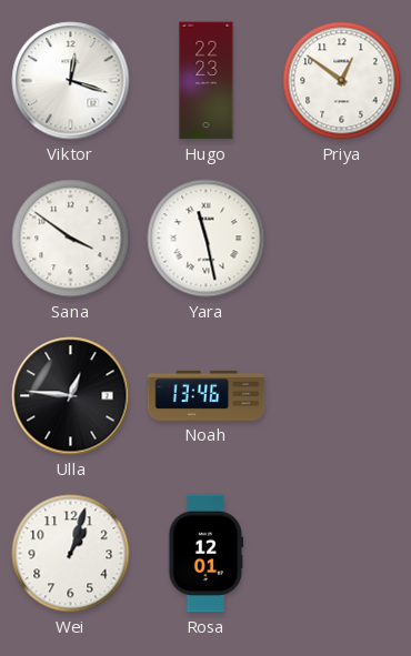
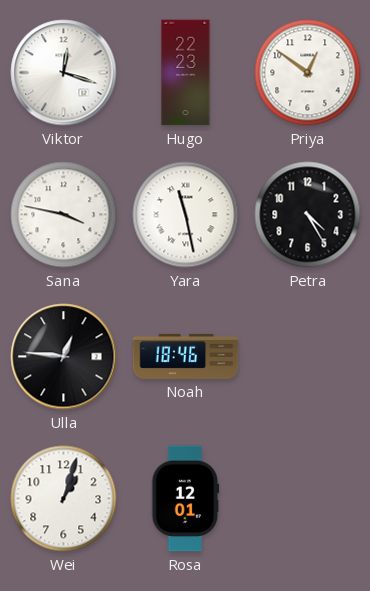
Sana: 3:51 -> 3:47
Petra: none -> 4:25
Noah: 13:46 -> 18:46
